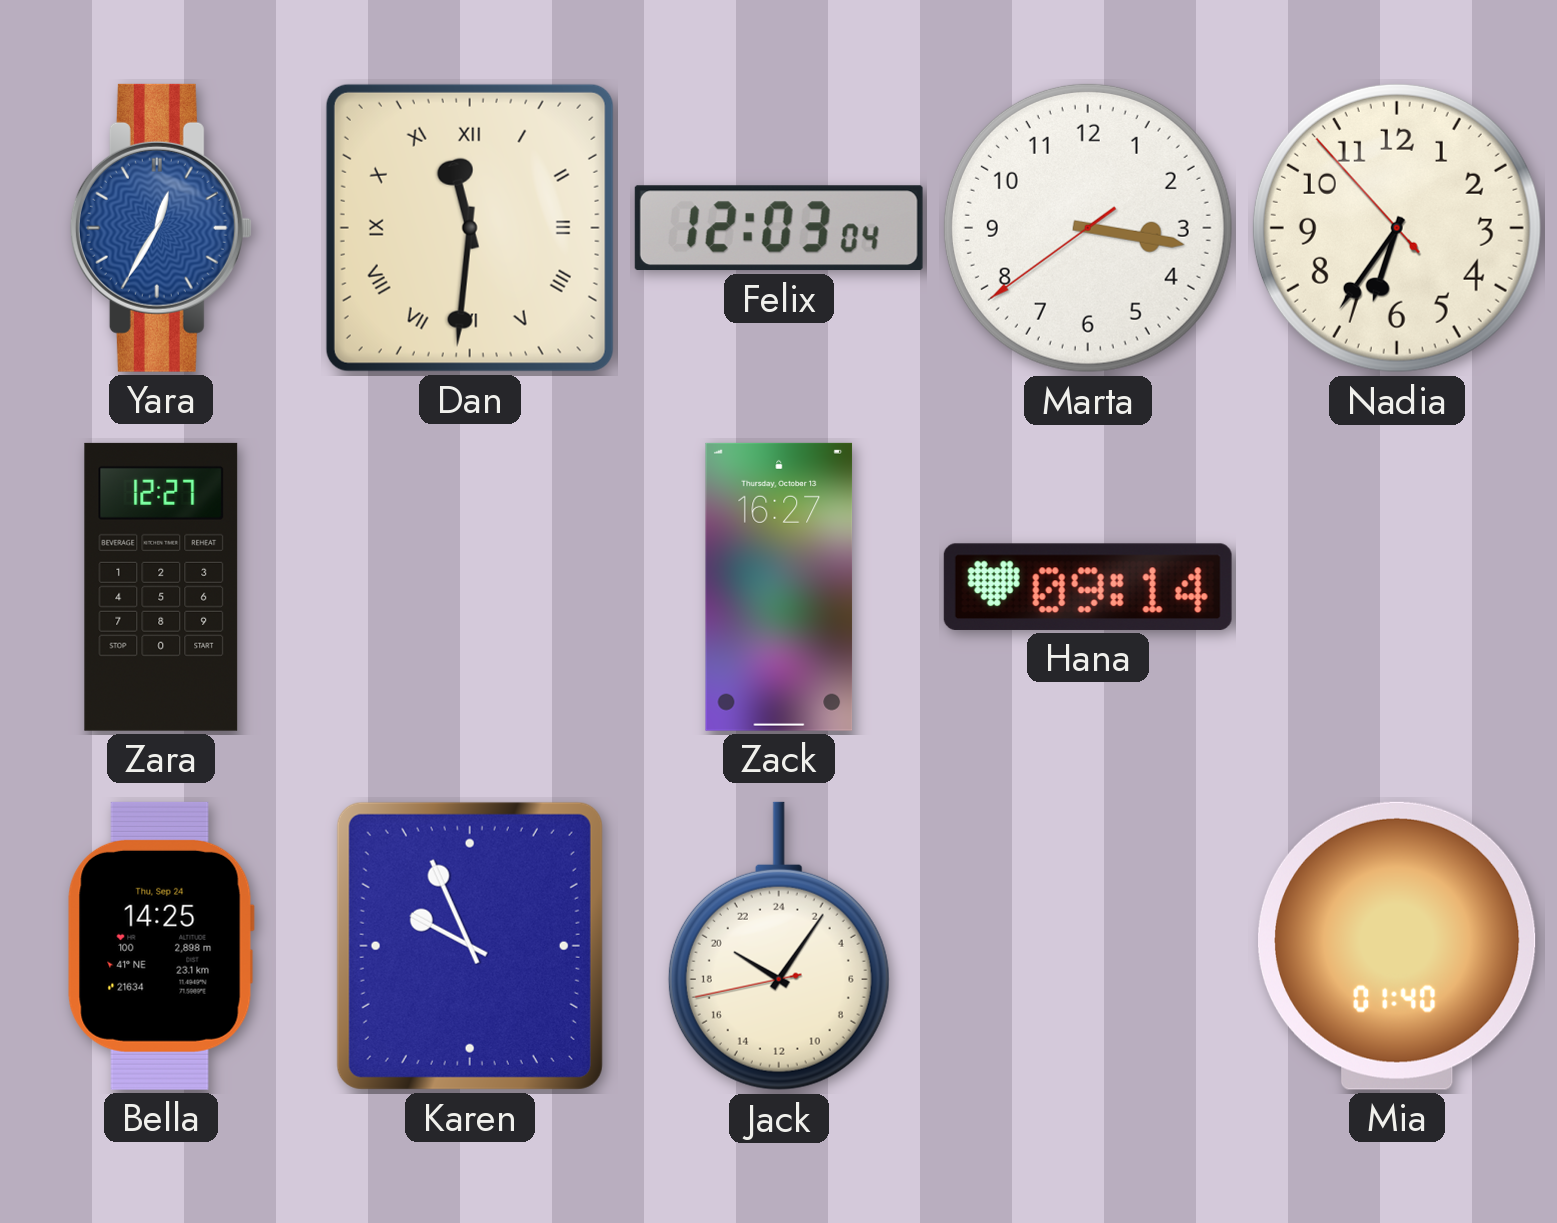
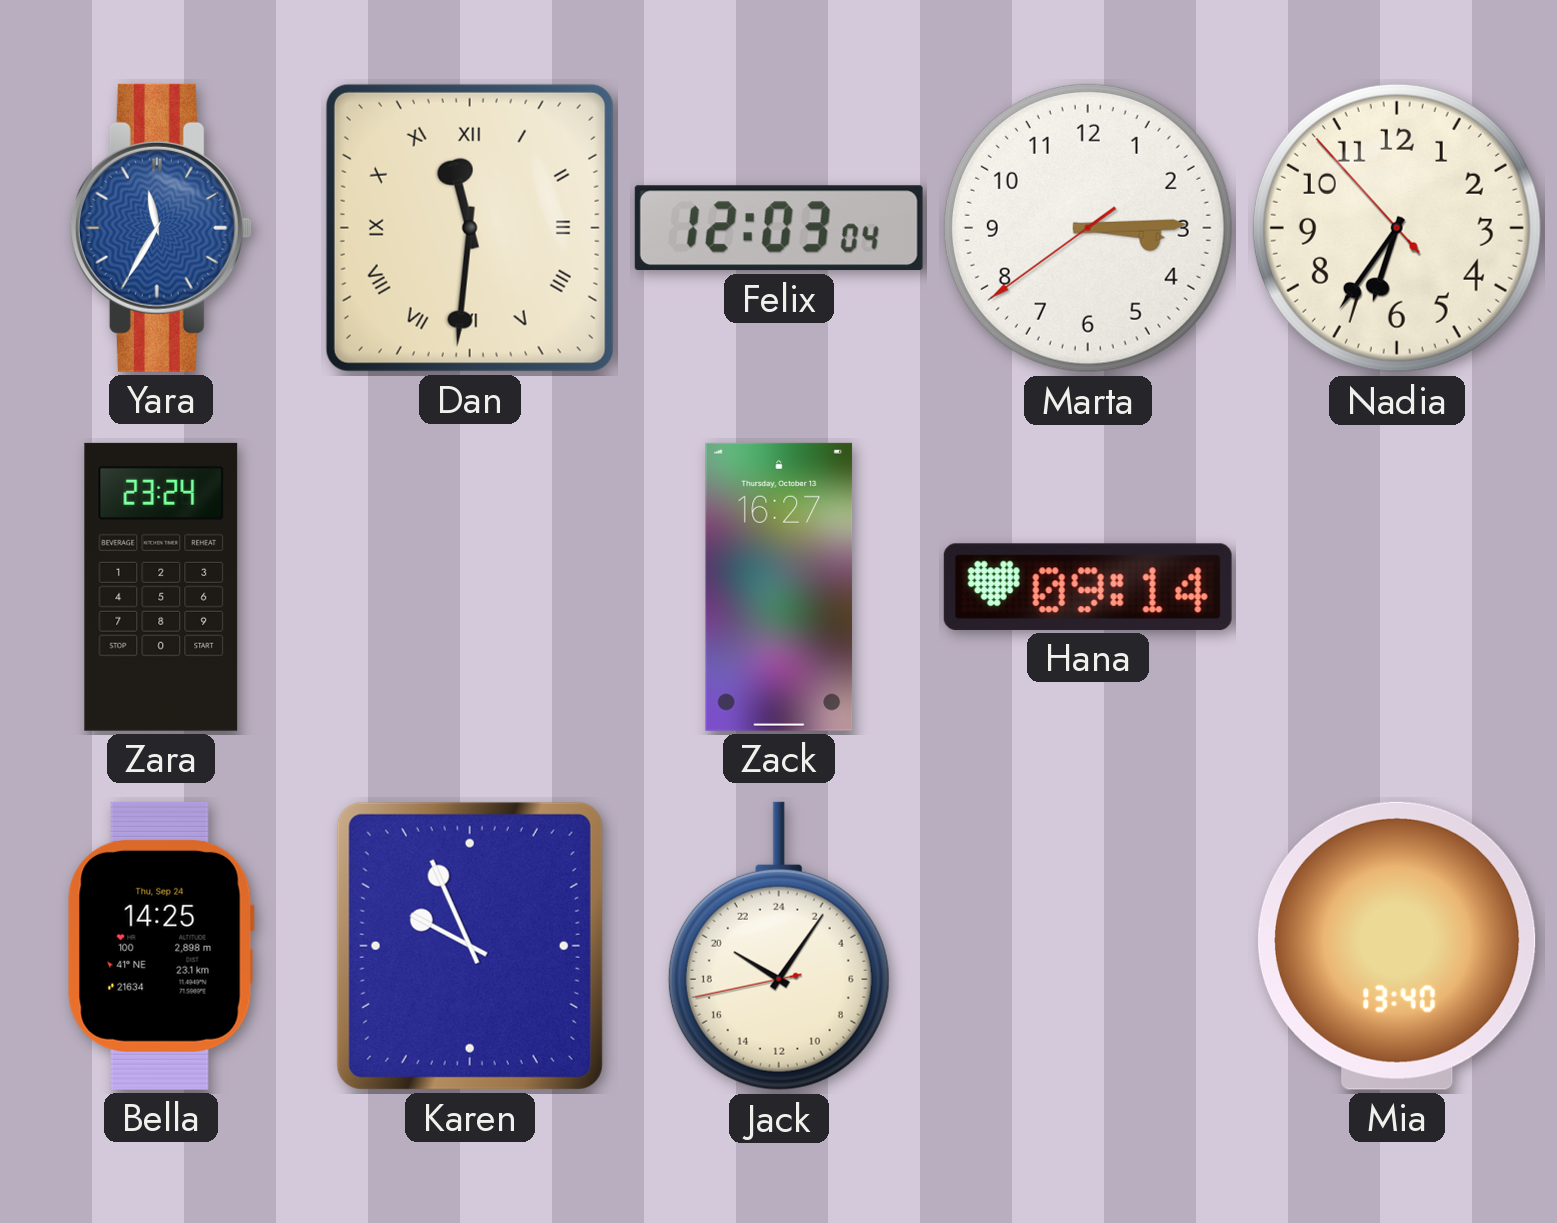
Yara: 12:35 -> 11:35
Marta: 3:16 -> 3:14
Zara: 12:27 -> 23:24
Mia: 01:40 -> 13:40
